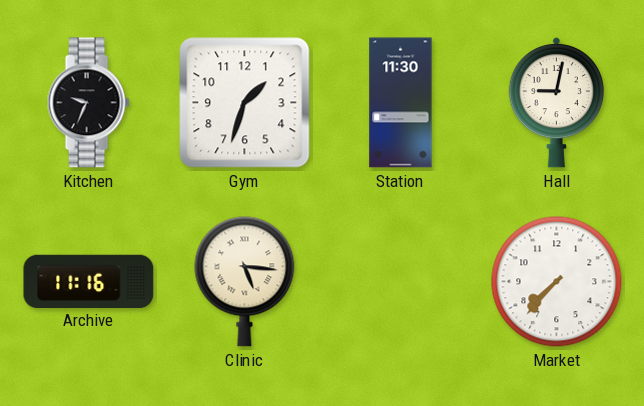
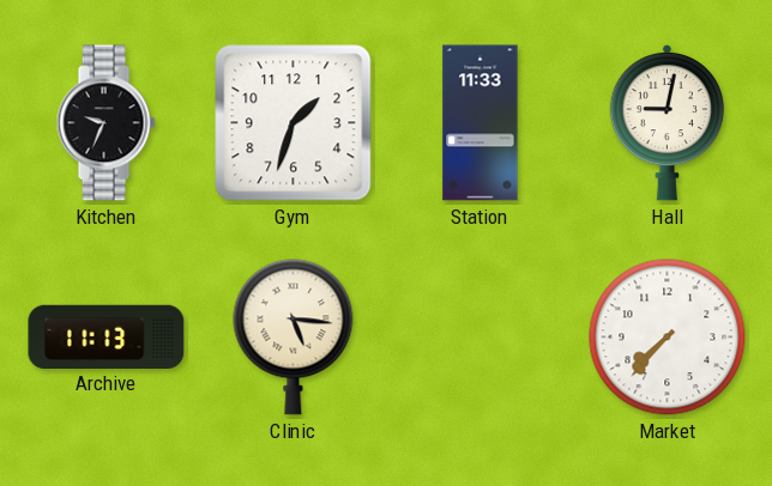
Station: 11:30 -> 11:33
Archive: 11:16 -> 11:13
